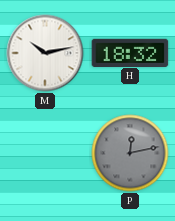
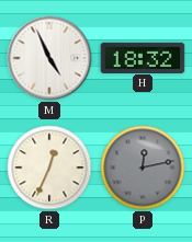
M: 10:13 -> 4:56
R: none -> 12:34
